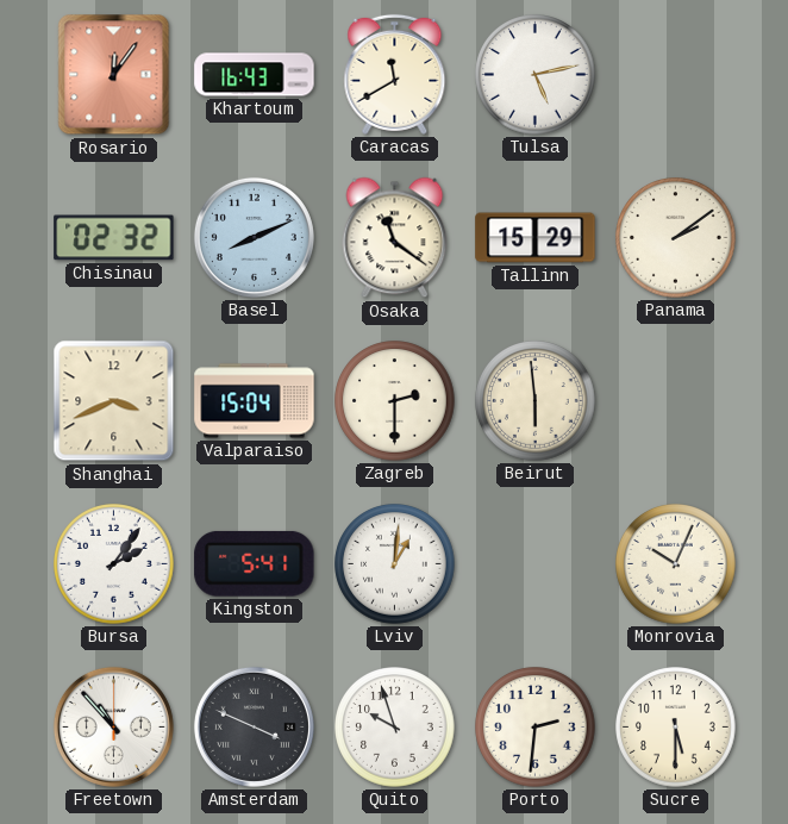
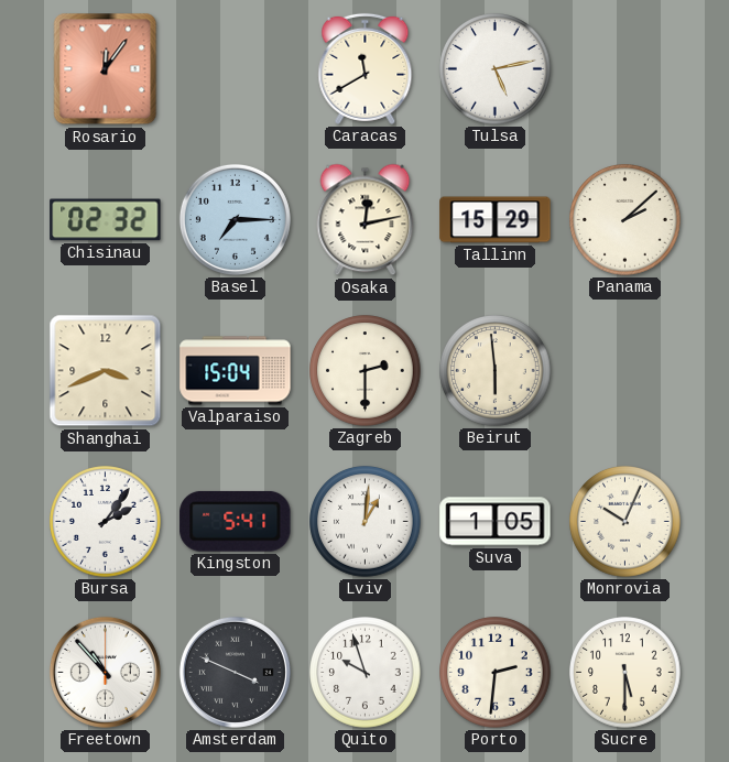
Khartoum: 16:43 -> none
Basel: 8:11 -> 7:15
Osaka: 11:21 -> 12:13
Panama: 2:09 -> 2:08
Suva: none -> 1:05
